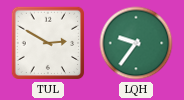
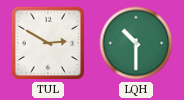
LQH: 9:36 -> 10:30
